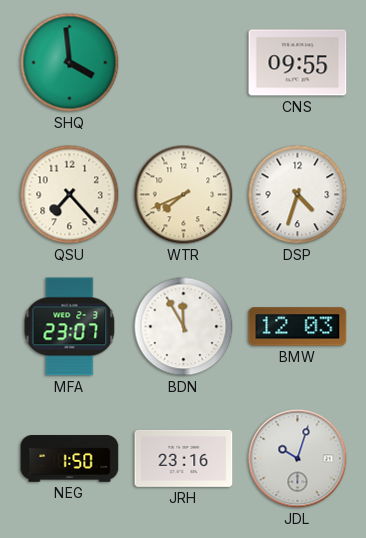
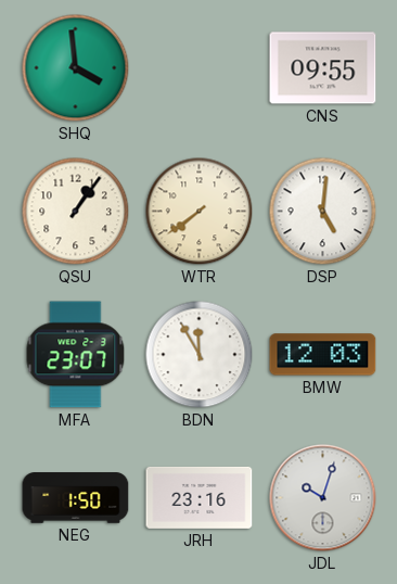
QSU: 7:23 -> 1:06
WTR: 7:41 -> 7:39
DSP: 4:33 -> 5:01
